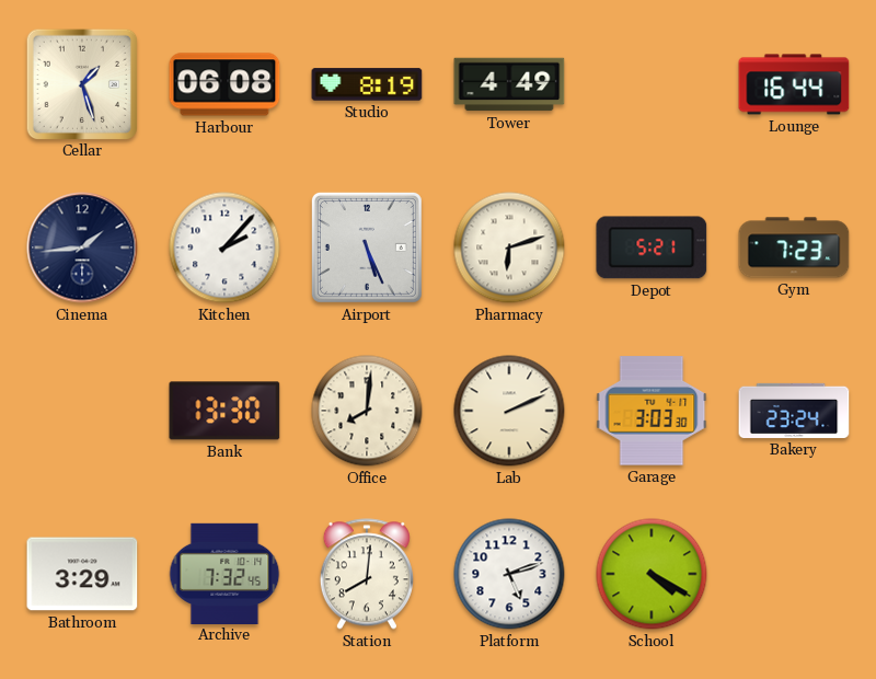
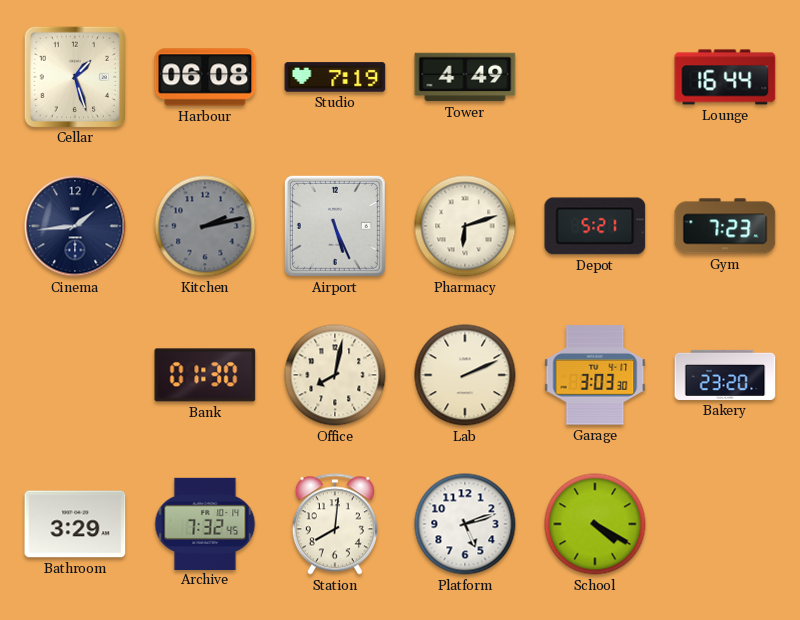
Studio: 8:19 -> 7:19
Kitchen: 2:07 -> 2:13
Kitchen dial: white -> grey
Bank: 13:30 -> 01:30
Office: 8:01 -> 8:02
Bakery: 23:24 -> 23:20
